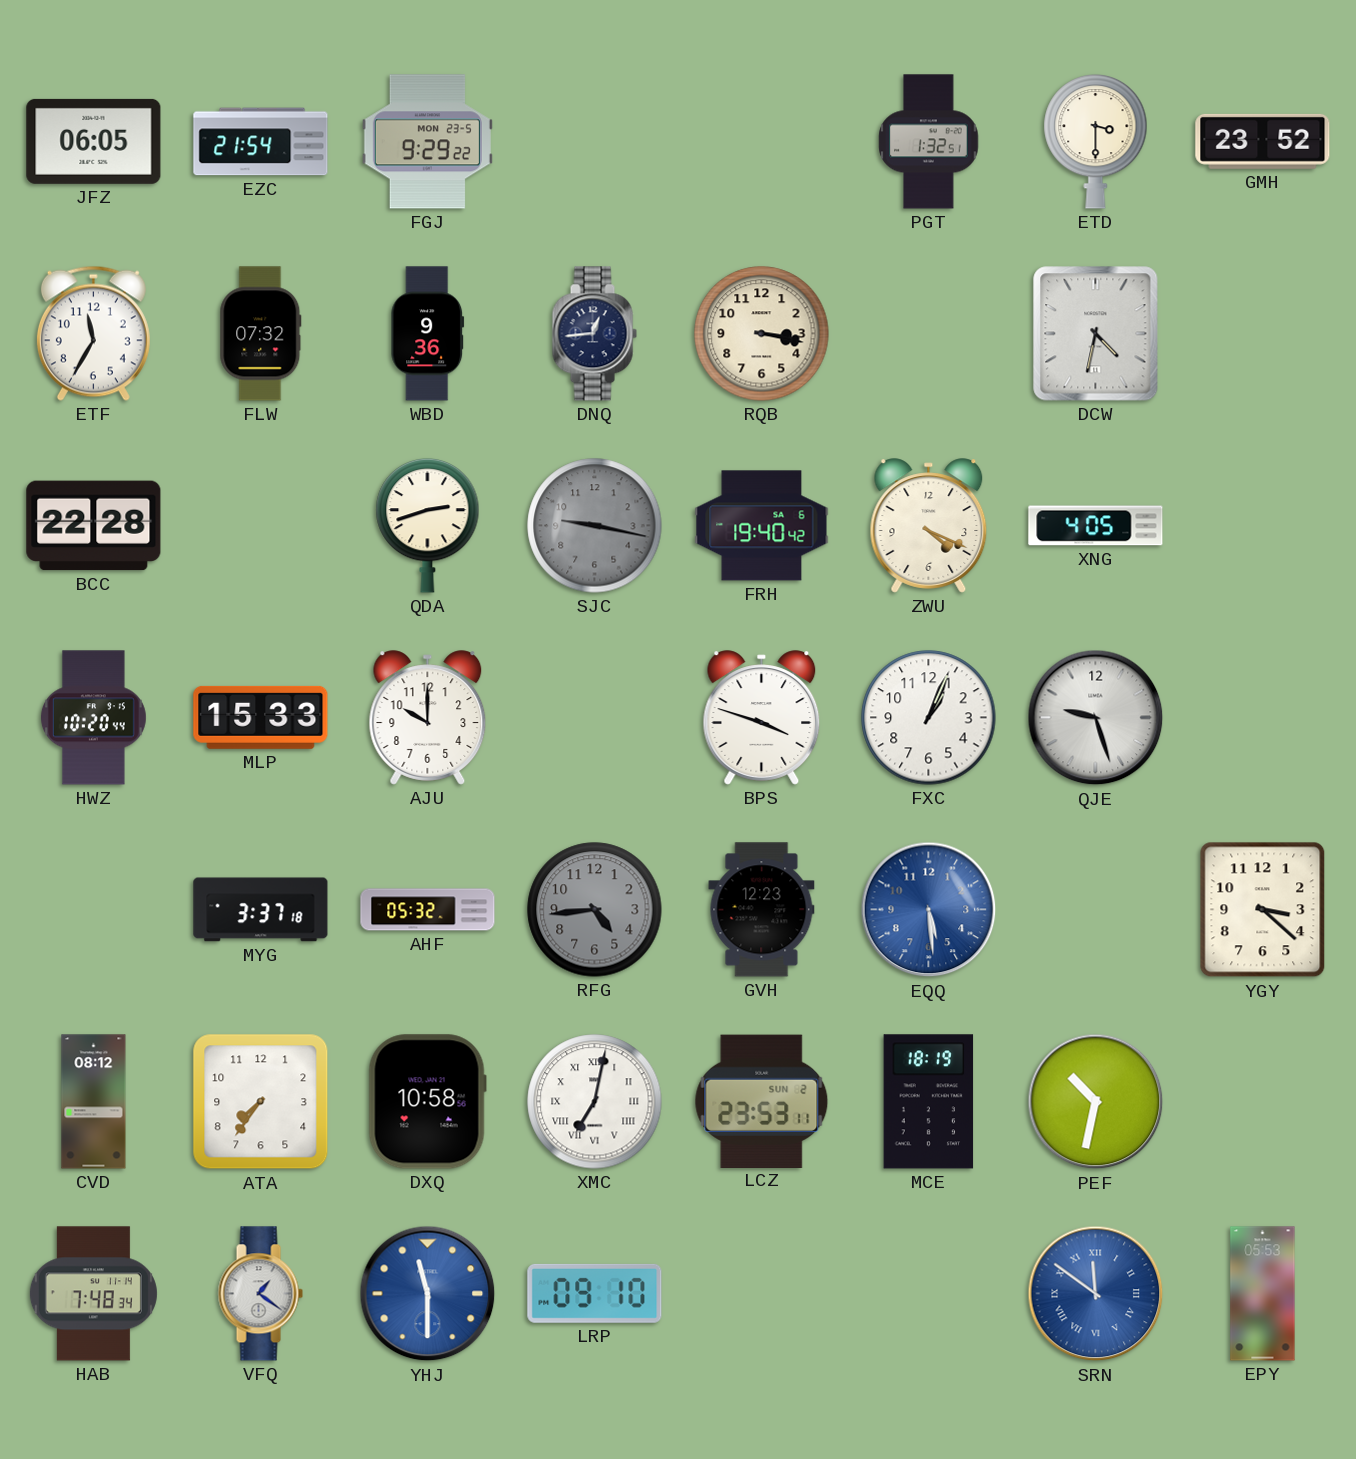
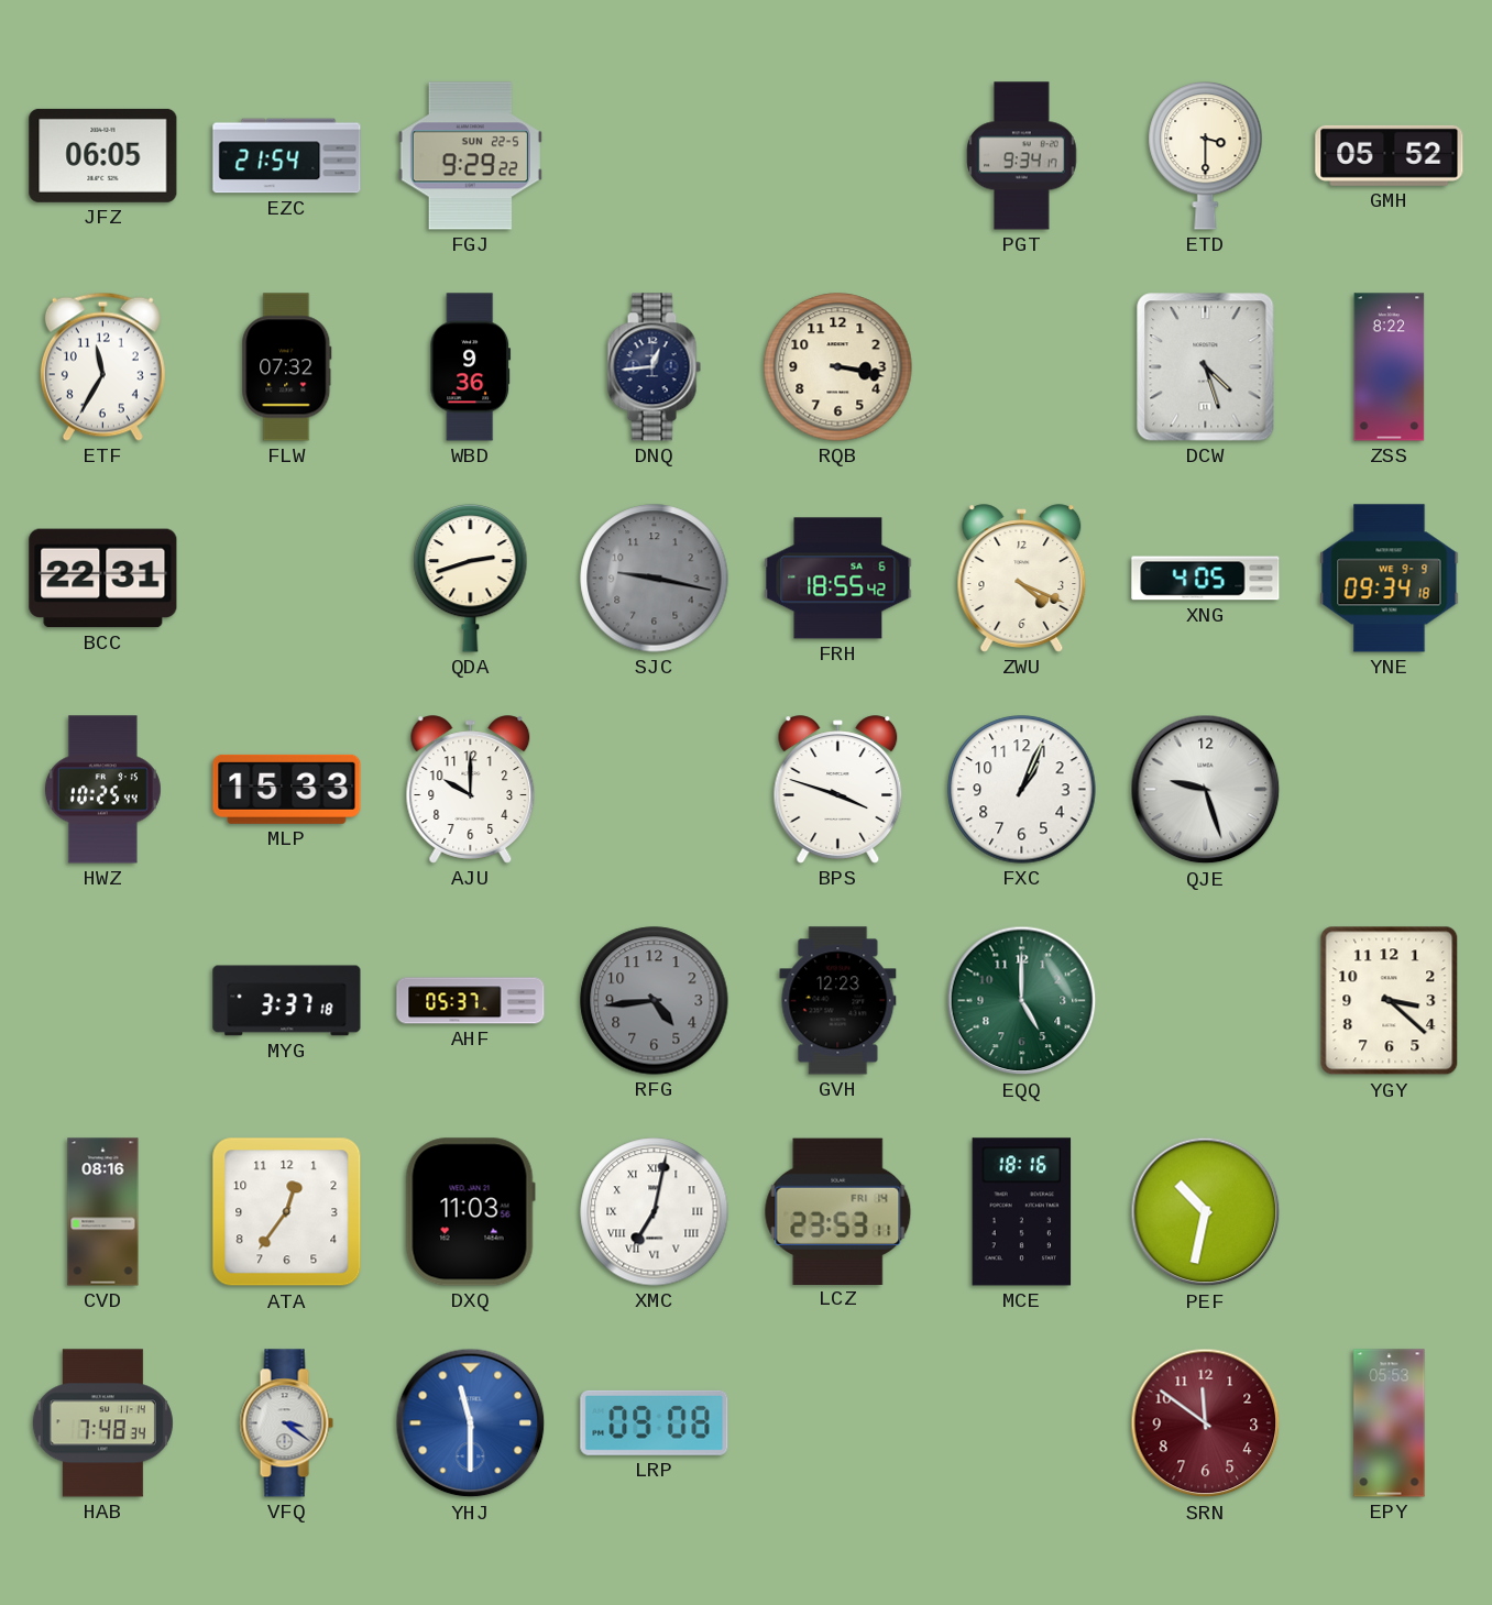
FGJ date: MON 23-5 -> SUN 22-5
PGT: 1:32 -> 9:34
GMH: 23:52 -> 05:52
DCW: 4:32 -> 4:27
ZSS: none -> 8:22
BCC: 22:28 -> 22:31
FRH: 19:40 -> 18:55
YNE: none -> 09:34
HWZ: 10:20 -> 10:25
AHF: 05:32 -> 05:37
EQQ: 5:29 -> 5:00
EQQ dial: blue -> green
CVD: 08:12 -> 08:16
ATA: 7:36 -> 12:36
DXQ: 10:58 -> 11:03
LCZ date: SUN 2 -> FRI 14
MCE: 18:19 -> 18:16
VFQ: 1:21 -> 3:21
LRP: 09:10 -> 09:08
SRN dial: blue -> burgundy
SRN numerals: Roman -> Arabic
